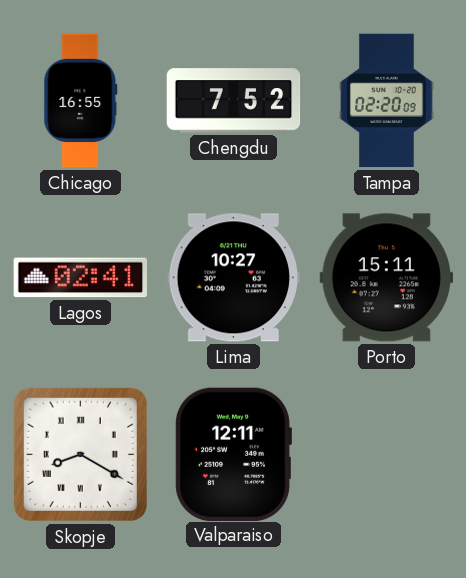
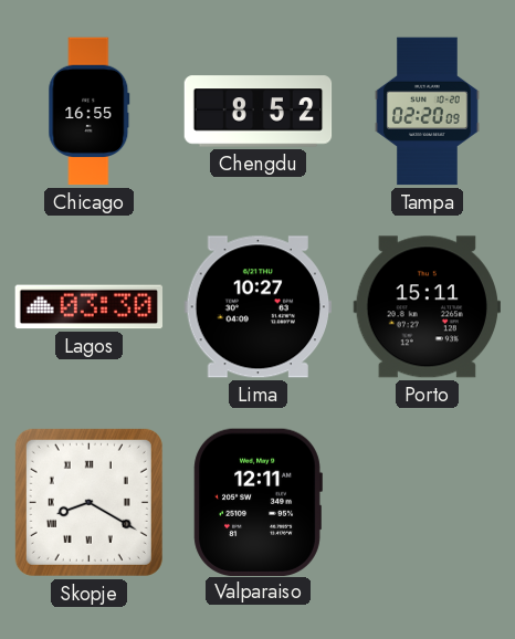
Chengdu: 7:52 -> 8:52
Lagos: 02:41 -> 03:30
